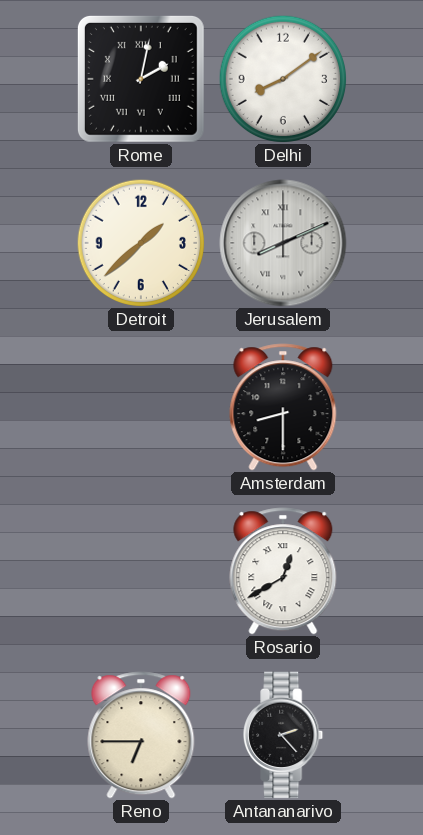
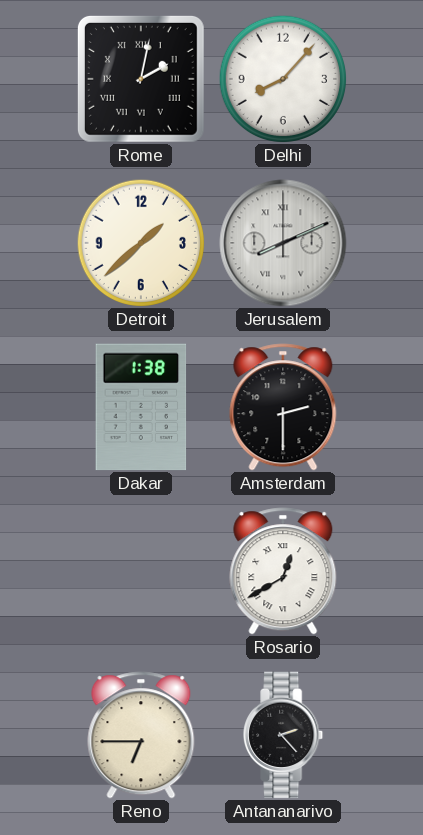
Delhi: 8:09 -> 8:07
Dakar: none -> 1:38
Amsterdam: 8:30 -> 2:30
